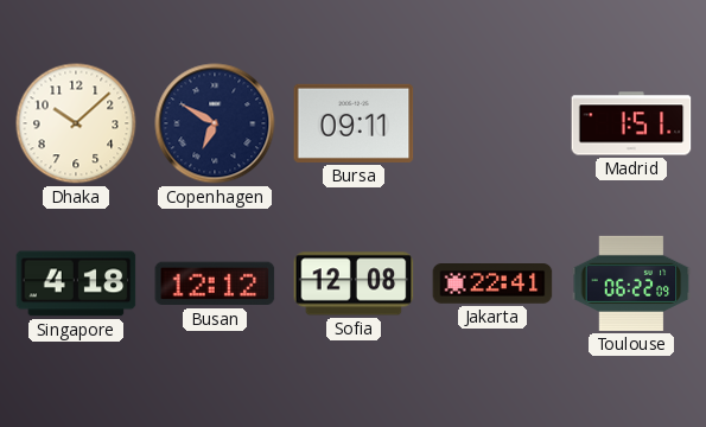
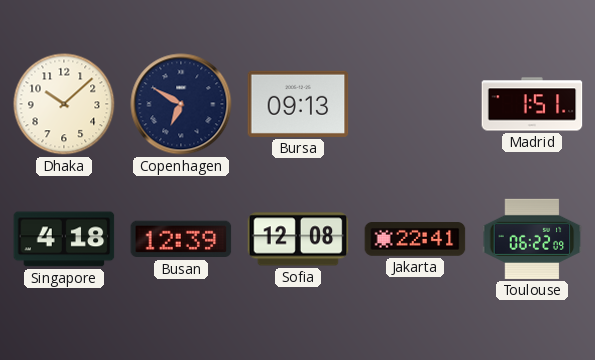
Bursa: 09:11 -> 09:13
Busan: 12:12 -> 12:39
